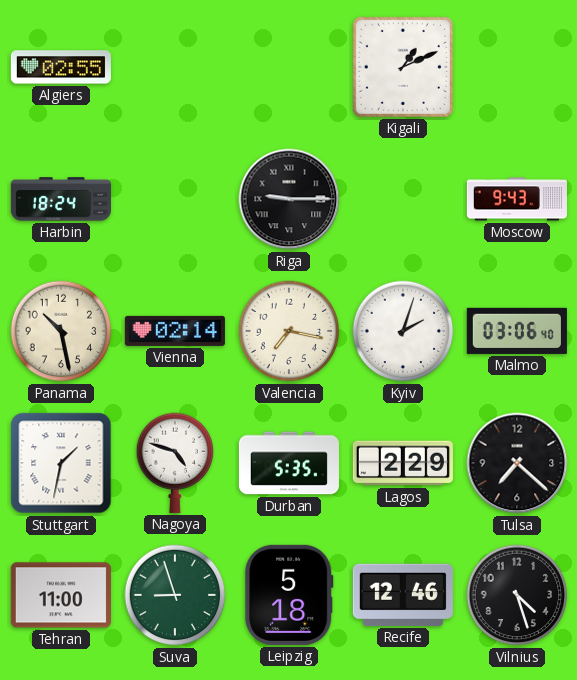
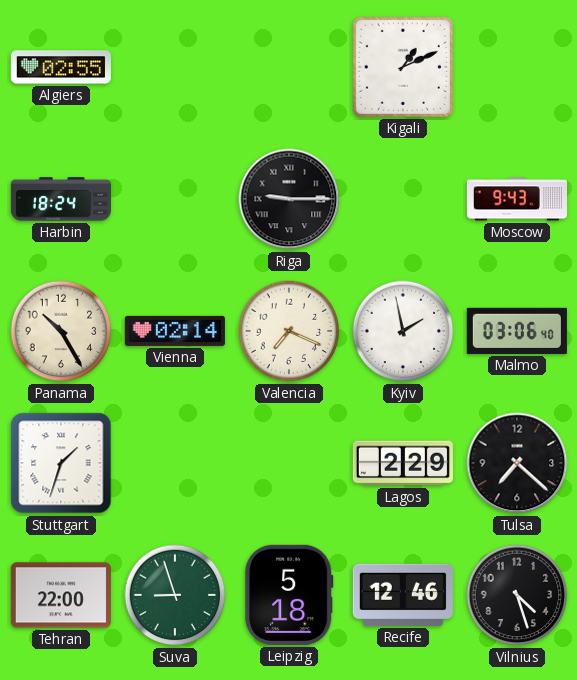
Panama: 10:28 -> 10:25
Valencia: 7:17 -> 7:19
Kyiv: 2:03 -> 1:58
Stuttgart: 1:32 -> 1:33
Nagoya: 4:48 -> none
Durban: 5:35 -> none
Tehran: 11:00 -> 22:00
